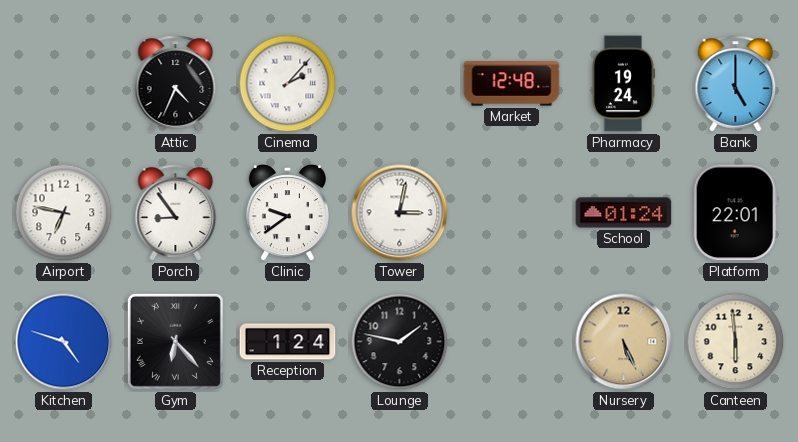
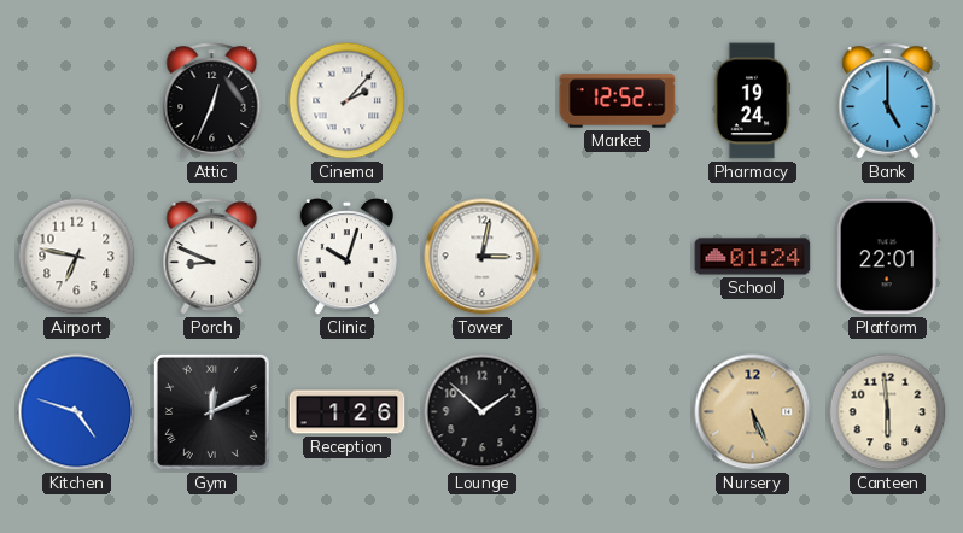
Attic: 4:34 -> 12:34
Market: 12:48 -> 12:52
Porch: 8:54 -> 8:49
Clinic: 9:39 -> 10:03
Gym: 6:23 -> 12:11
Reception: 1:24 -> 1:26
Lounge: 1:47 -> 1:52
